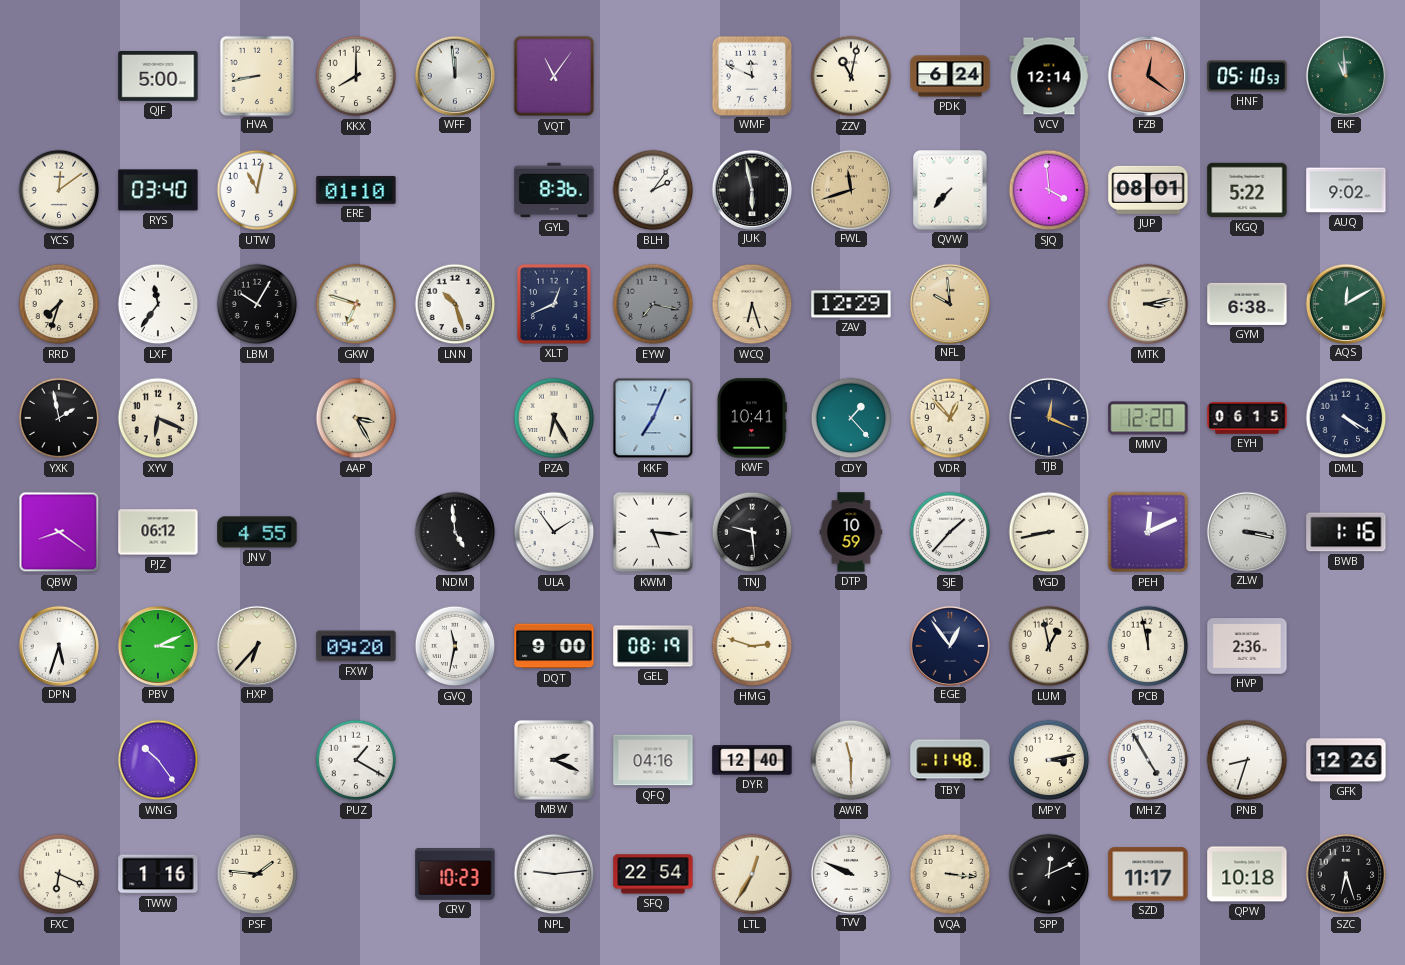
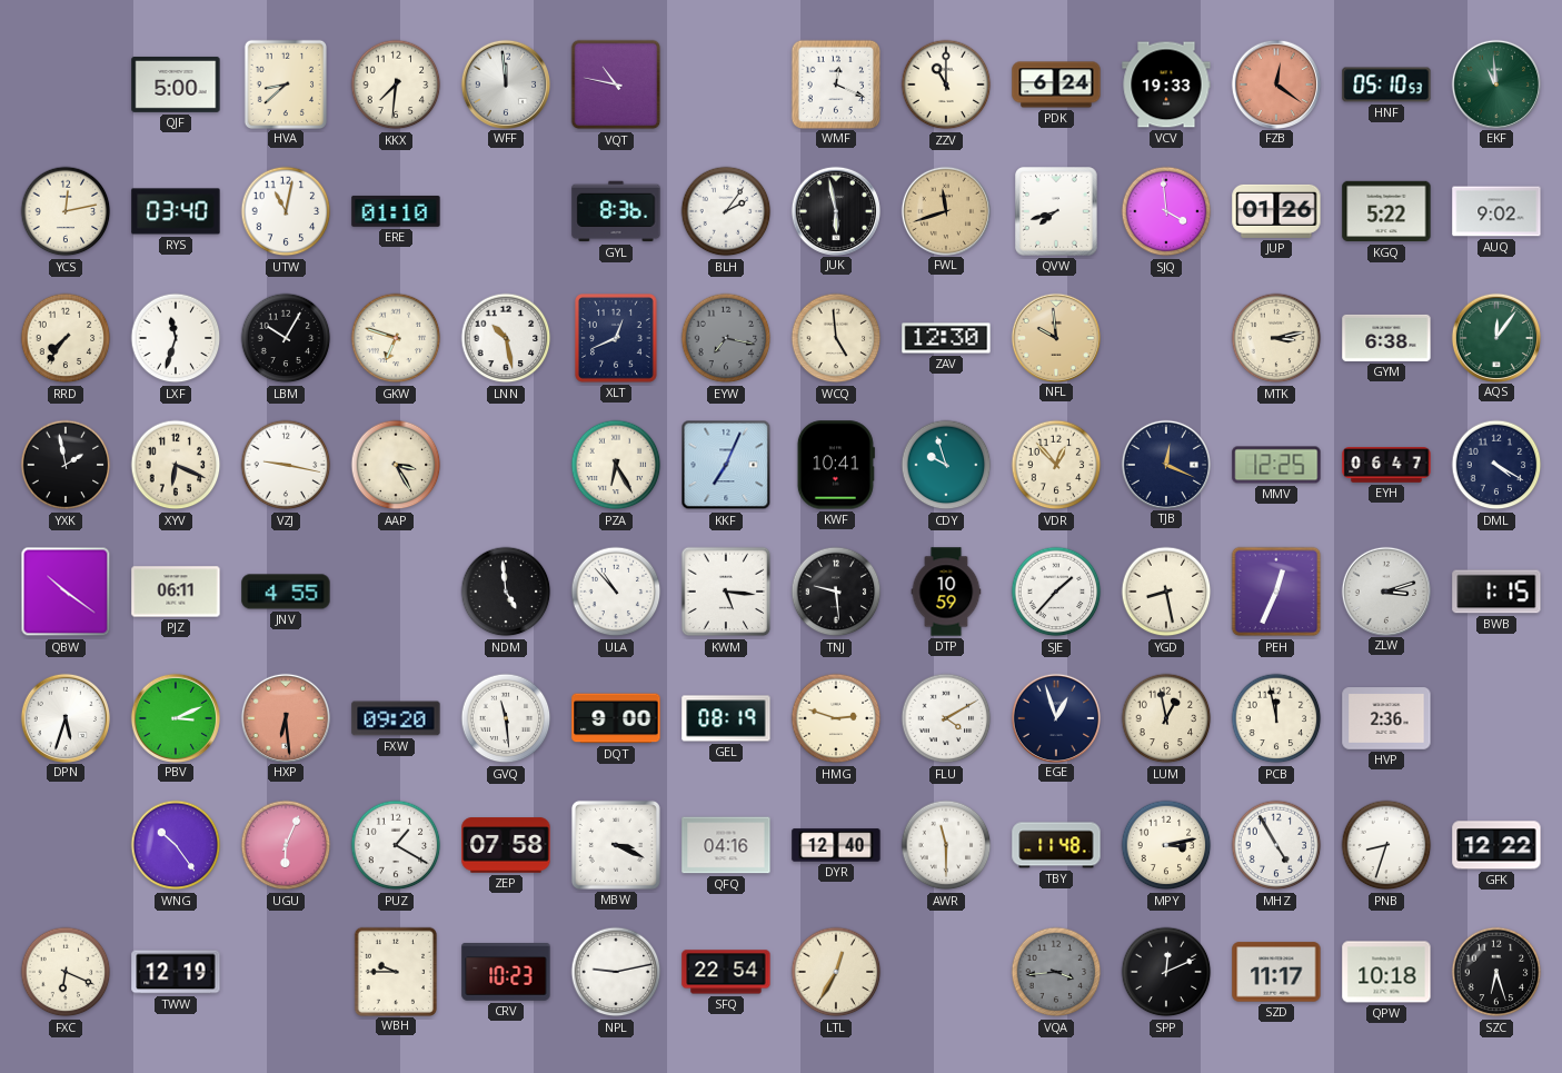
HVA: 8:43 -> 8:38
KKX: 8:00 -> 7:31
VQT: 11:06 -> 10:47
WMF: 11:49 -> 12:19
ZZV: 11:02 -> 11:00
VCV: 12:14 -> 19:33
YCS: 12:09 -> 12:13
QVW: 7:37 -> 7:42
JUP: 08:01 -> 01:26
RRD: 7:33 -> 7:36
LXF: 11:36 -> 11:33
LNN: 10:27 -> 10:28
WCQ: 6:27 -> 4:59
ZAV: 12:29 -> 12:30
AQS: 12:10 -> 12:06
VZJ: none -> 9:17
CDY: 1:23 -> 9:57
MMV: 12:20 -> 12:25
EYH: 06:15 -> 06:47
QBW: 8:21 -> 10:21
PJZ: 06:12 -> 06:11
ULA: 1:54 -> 10:53
YGD: 8:43 -> 8:28
PEH: 12:11 -> 12:34
ZLW: 3:17 -> 3:12
BWB: 1:16 -> 1:15
HXP: 6:37 -> 6:29
HXP dial: cream -> salmon
GVQ: 11:32 -> 11:29
FLU: none -> 4:10
EGE: 12:54 -> 12:57
UGU: none -> 6:04
ZEP: none -> 07:58
MBW: 2:19 -> 3:19
GFK: 12:26 -> 12:22
TWW: 1:16 -> 12:19
PSF: 1:46 -> none
WBH: none -> 9:45
NPL: 9:14 -> 9:13
TVV: 9:49 -> none
VQA: 3:16 -> 3:44
VQA dial: cream -> grey
